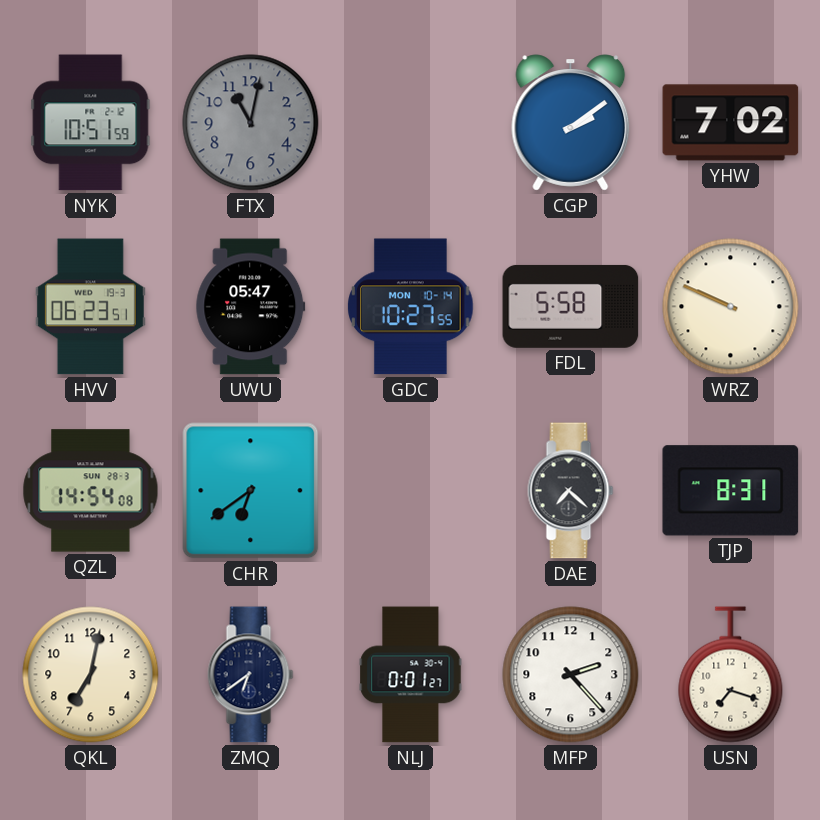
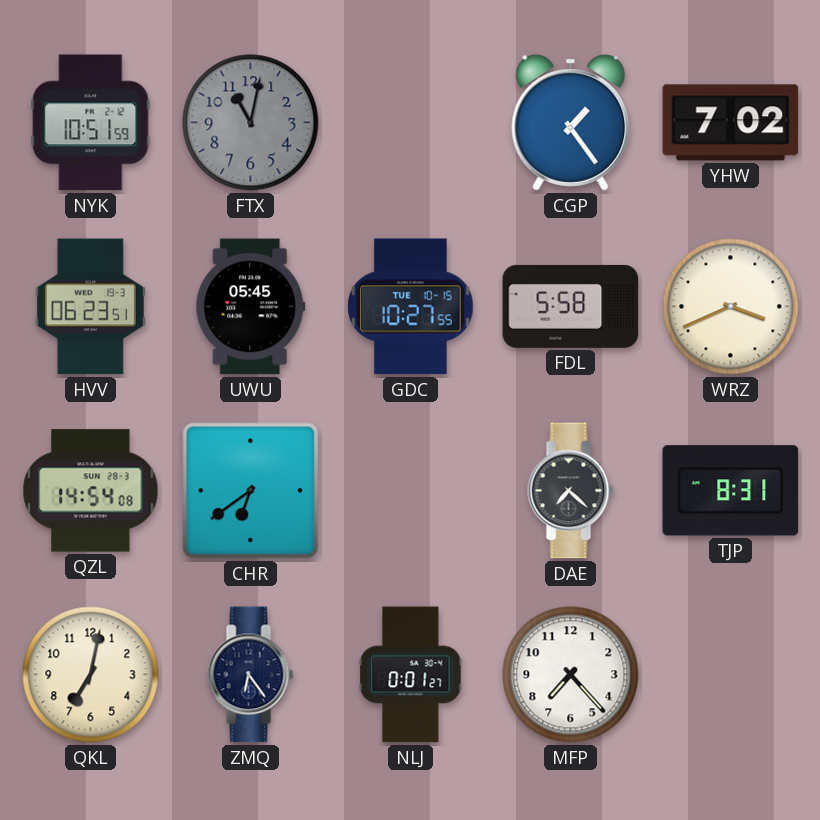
CGP: 2:09 -> 1:24
UWU: 05:47 -> 05:45
GDC date: MON 10-14 -> TUE 10-15
WRZ: 9:49 -> 3:41
ZMQ: 6:39 -> 6:24
MFP: 2:23 -> 7:23
USN: 7:18 -> none
